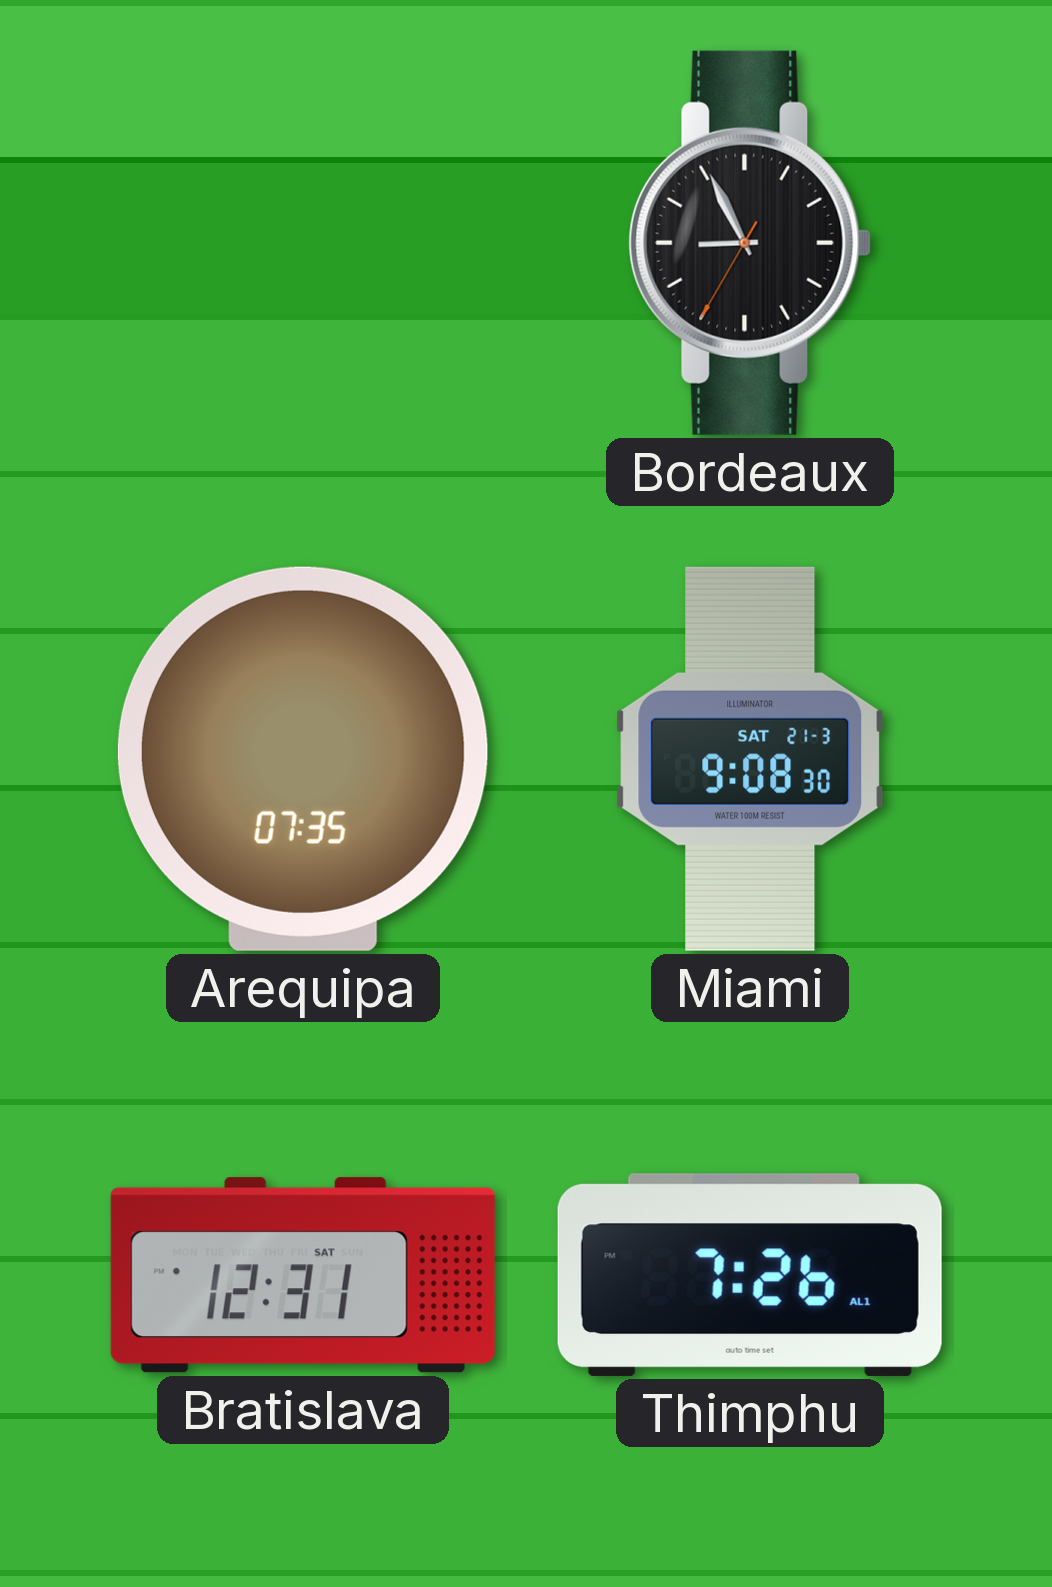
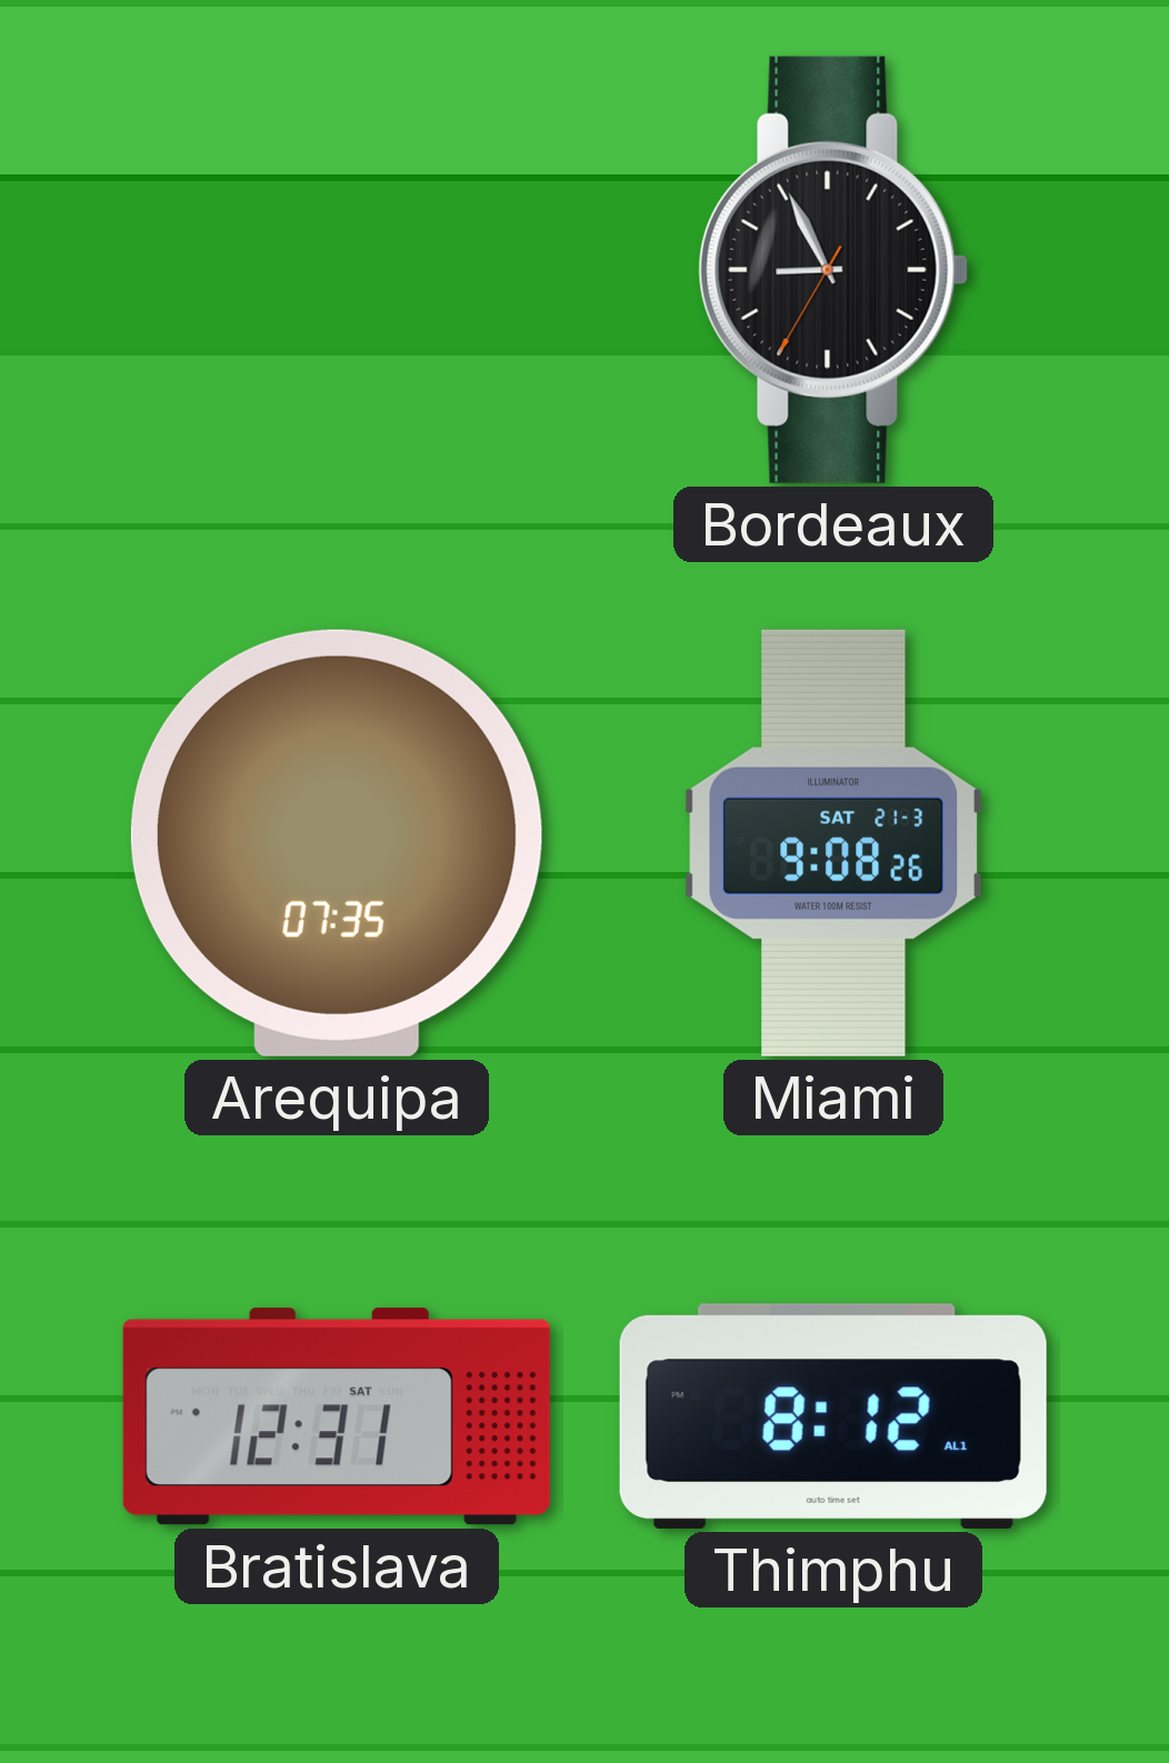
Miami: 9:08:30 -> 9:08:26
Thimphu: 7:26 -> 8:12
